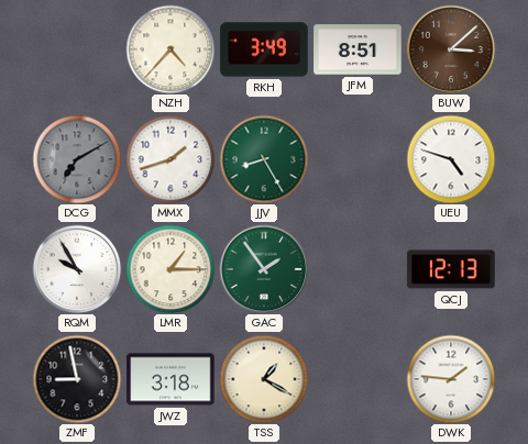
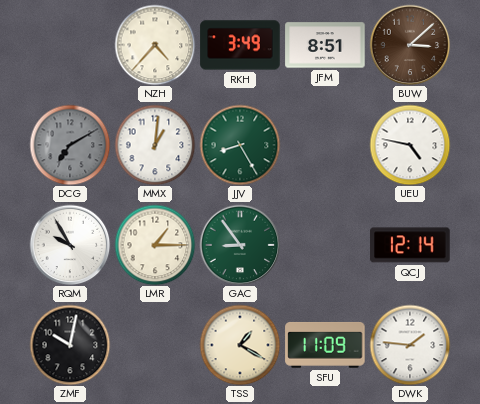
MMX: 1:42 -> 1:01
UEU: 4:48 -> 4:47
GAC: 1:54 -> 8:54
QCJ: 12:13 -> 12:14
ZMF: 8:58 -> 10:02
JWZ: 3:18 -> none
SFU: none -> 11:09
